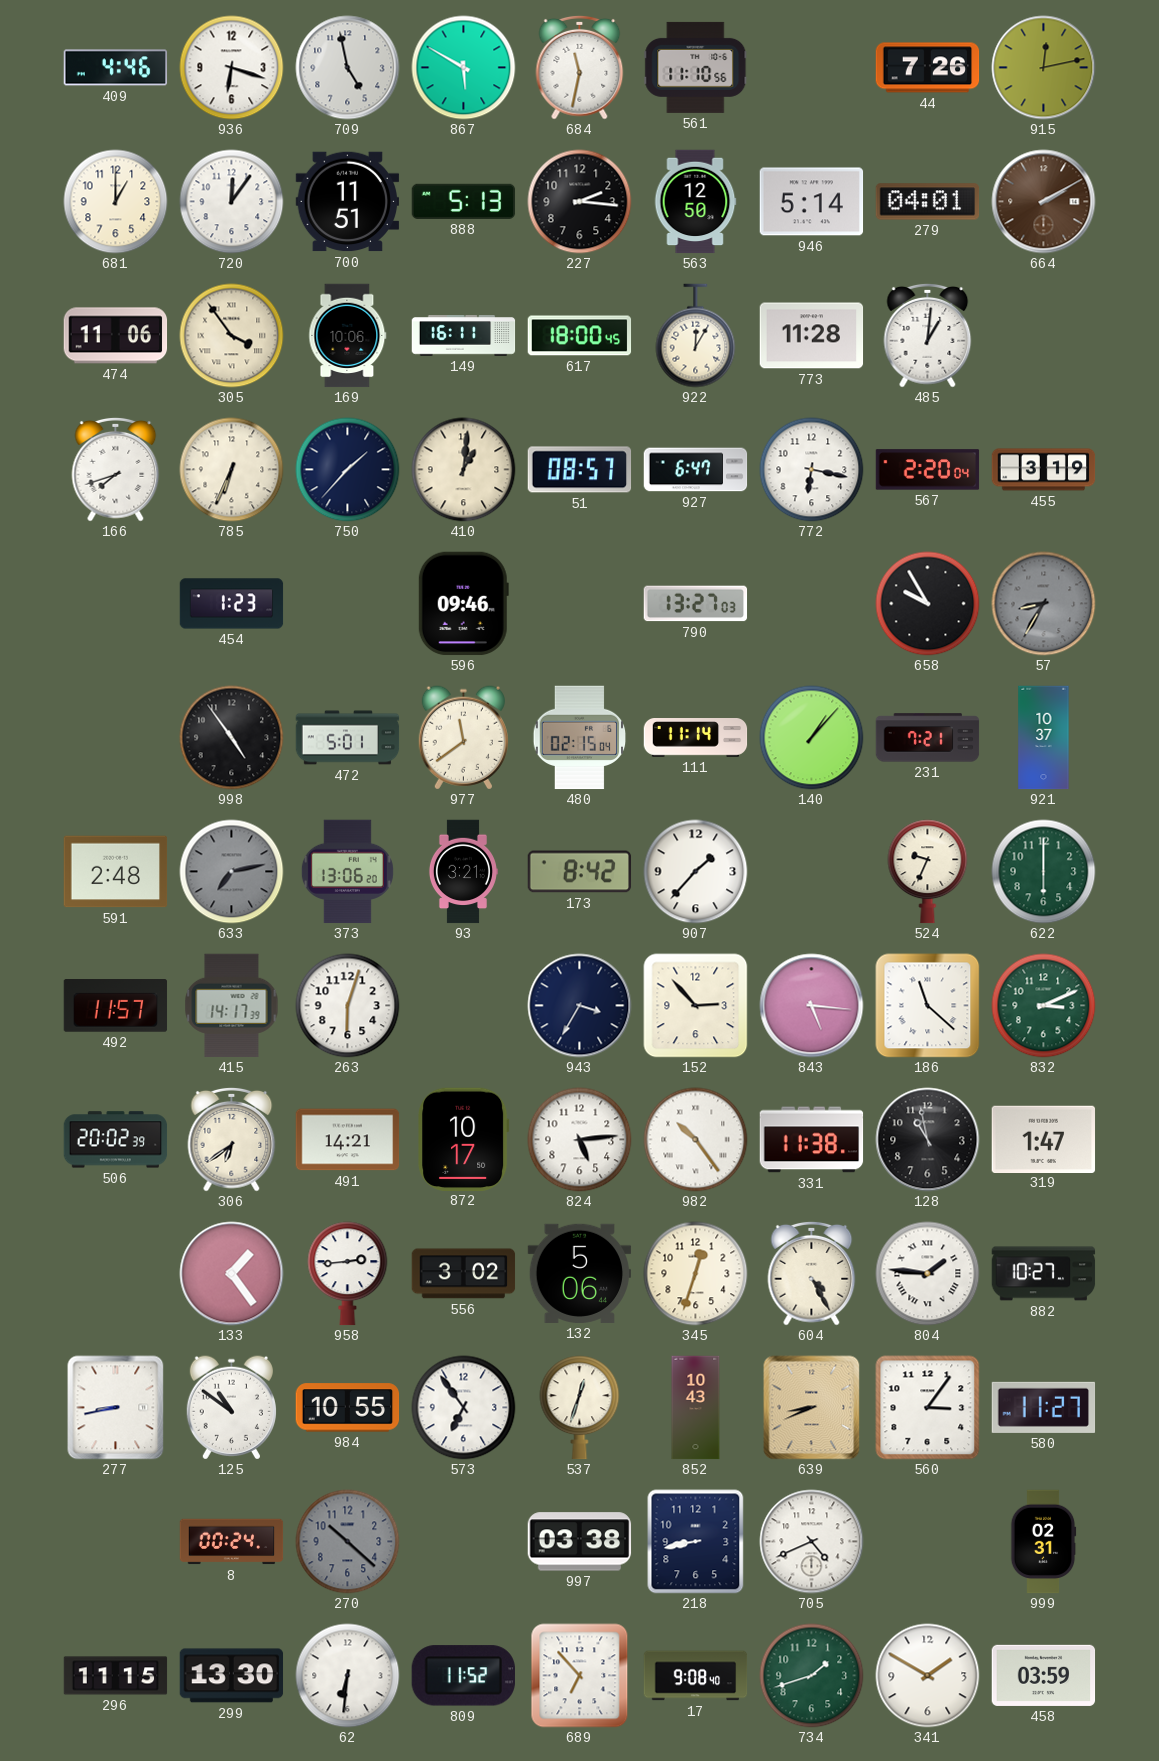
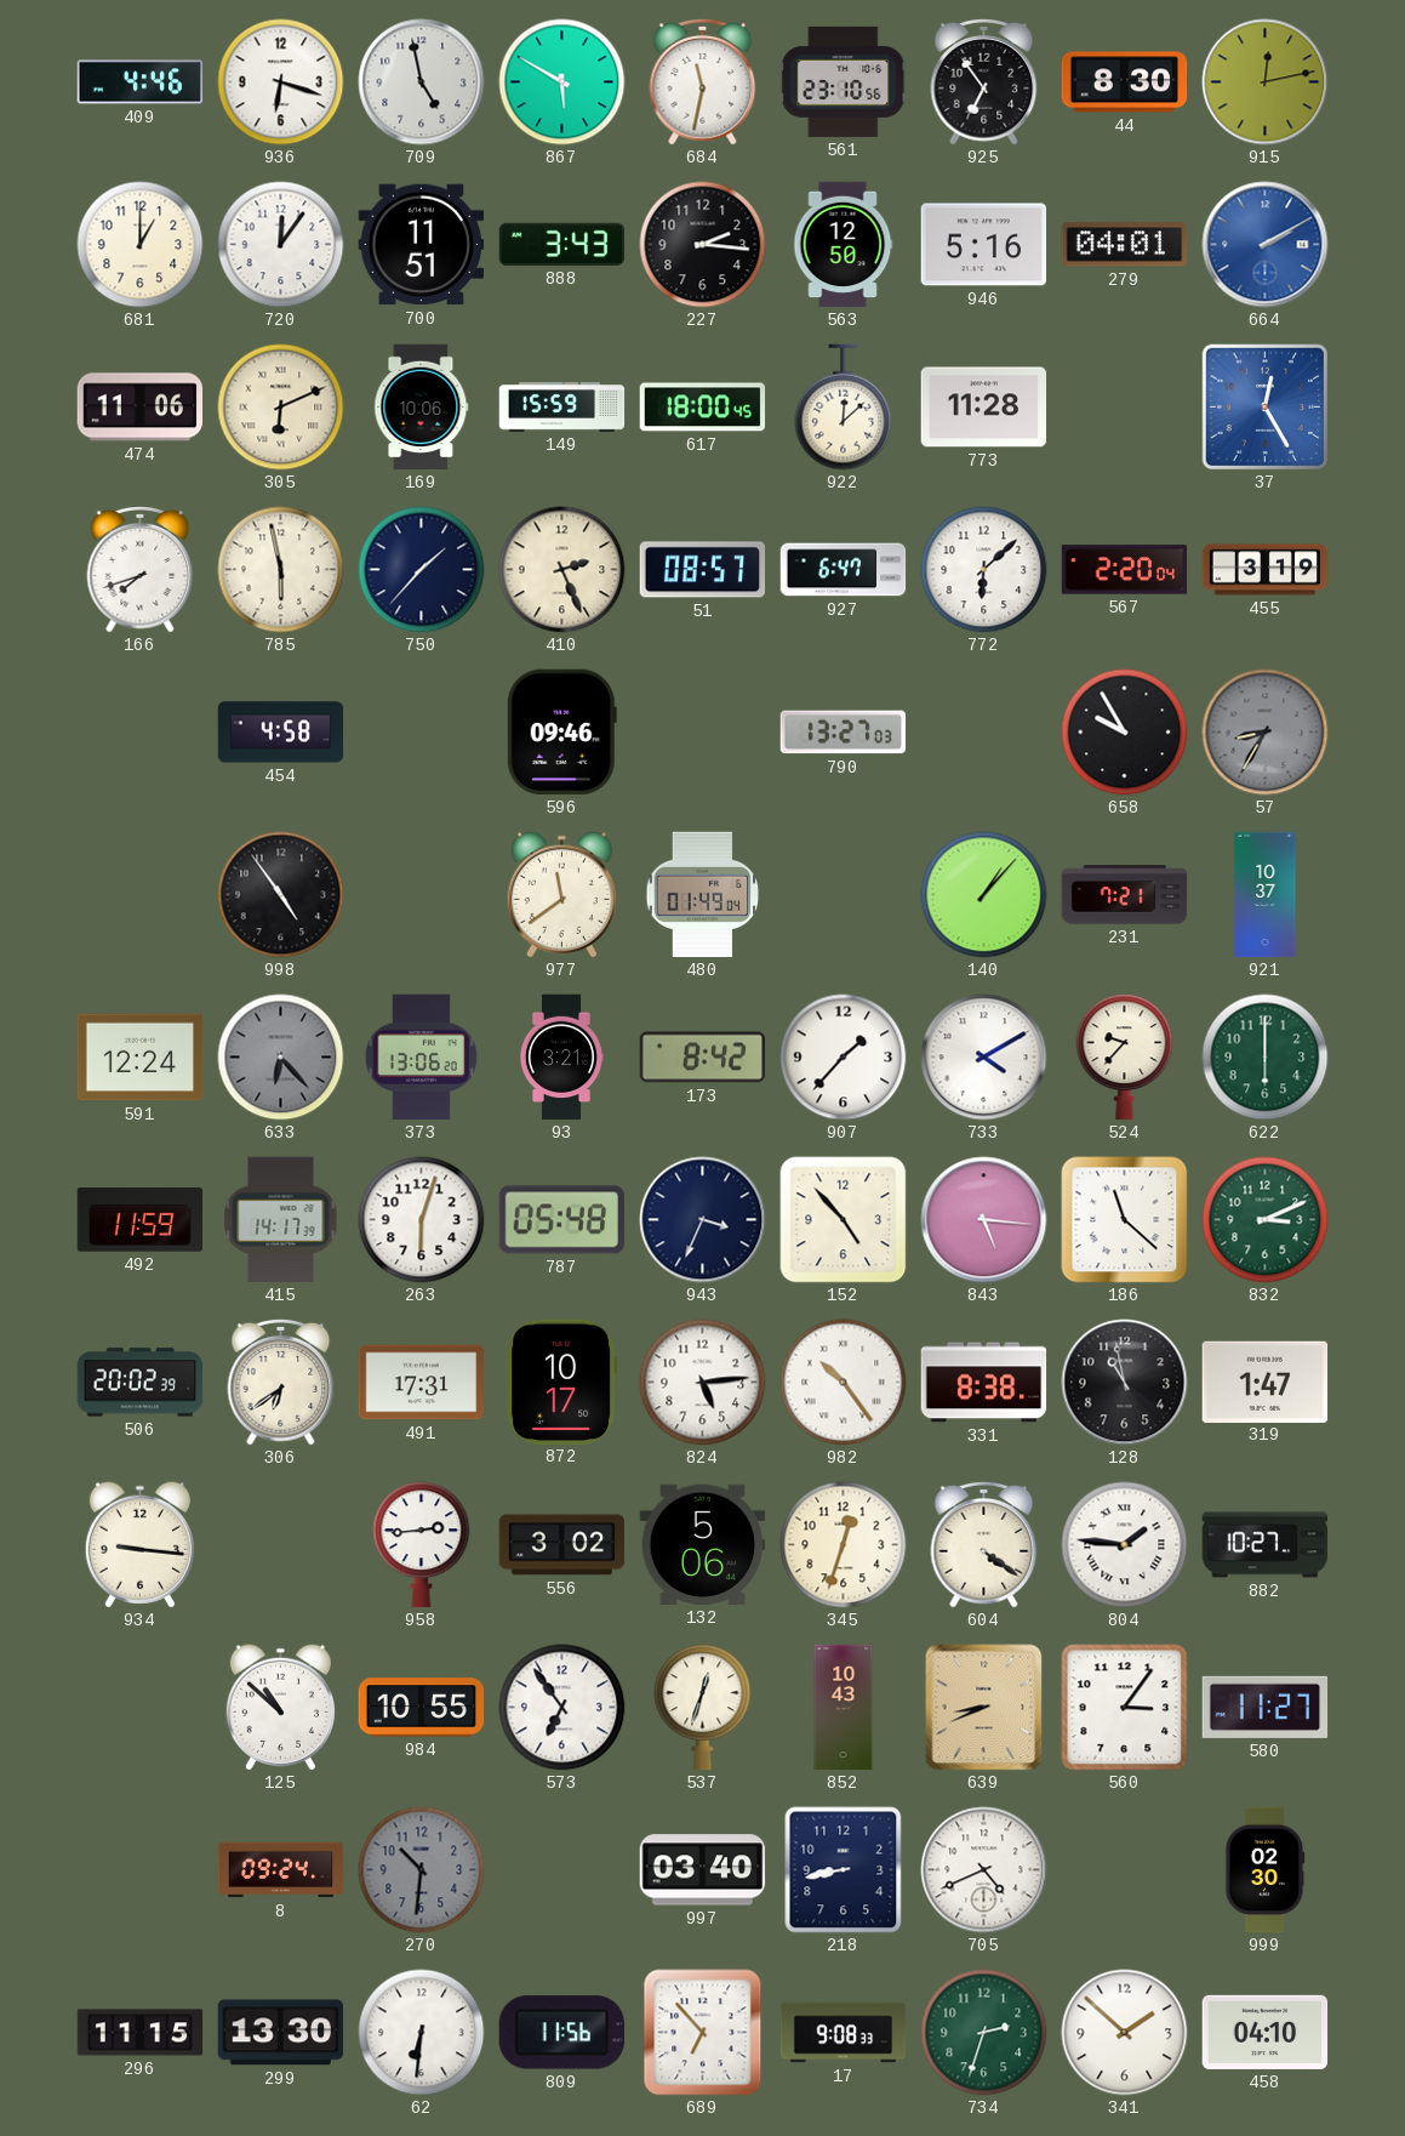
561: 11:10 -> 23:10
925: none -> 6:54
44: 7:26 -> 8:30
888: 5:13 -> 3:43
946: 5:14 -> 5:16
664 dial: brown -> blue
305: 3:54 -> 6:11
149: 16:11 -> 15:59
922: 12:05 -> 12:08
485: 1:01 -> none
37: none -> 12:25
785: 6:34 -> 5:58
410: 1:01 -> 2:26
772: 6:17 -> 6:08
454: 1:23 -> 4:58
472: 5:01 -> none
480: 02:15 -> 01:49
111: 11:14 -> none
591: 2:48 -> 12:24
633: 7:13 -> 6:23
733: none -> 4:10
524: 9:34 -> 9:37
492: 11:57 -> 11:59
787: none -> 05:48
943: 3:35 -> 3:34
152: 2:53 -> 4:53
491: 14:21 -> 17:31
331: 11:38 -> 8:38
934: none -> 9:16
133: 1:24 -> none
604: 4:25 -> 4:21
277: 8:43 -> none
125: 10:51 -> 10:52
8: 00:24 -> 09:24
270: 10:22 -> 10:31
997: 03:38 -> 03:40
999: 02:31 -> 02:30
809: 11:52 -> 11:56
17: 9:08:40 -> 9:08:33
734: 1:42 -> 2:33
341: 1:50 -> 1:52
458: 03:59 -> 04:10
